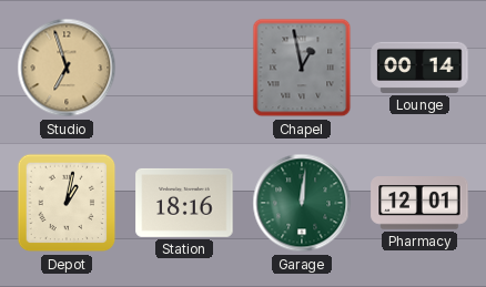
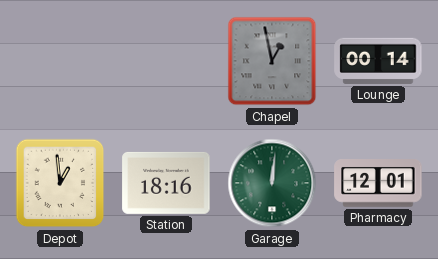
Studio: 6:57 -> none
Depot: 1:02 -> 12:59
